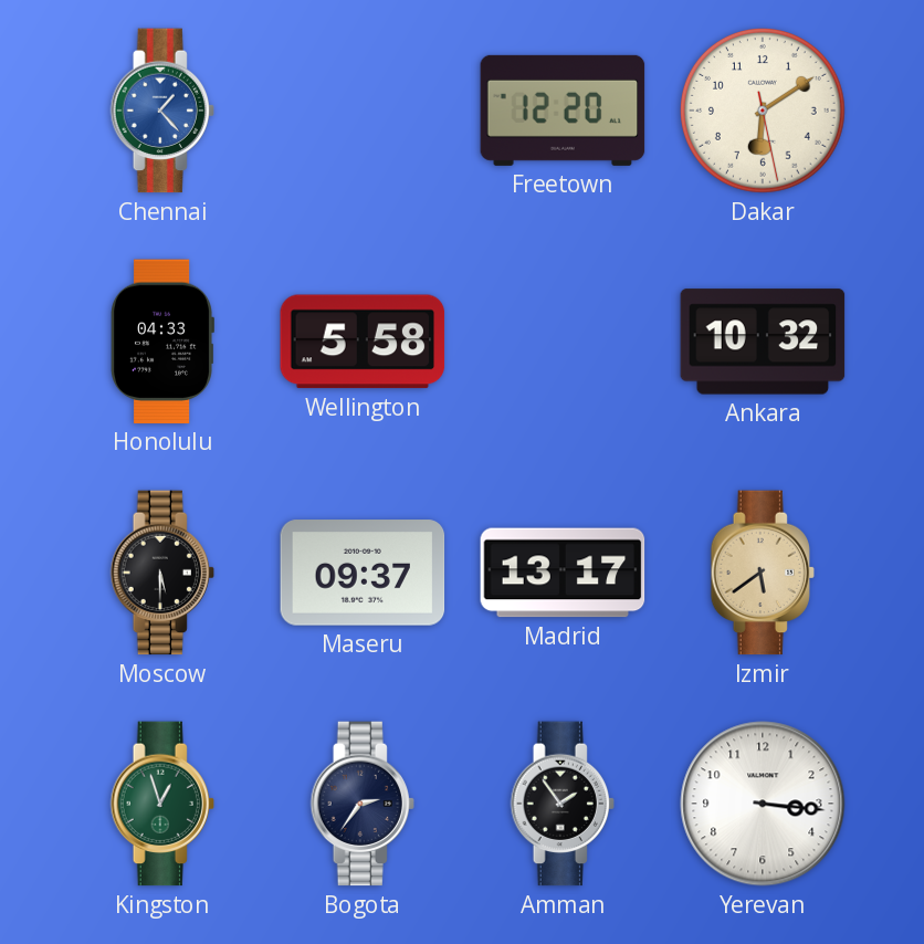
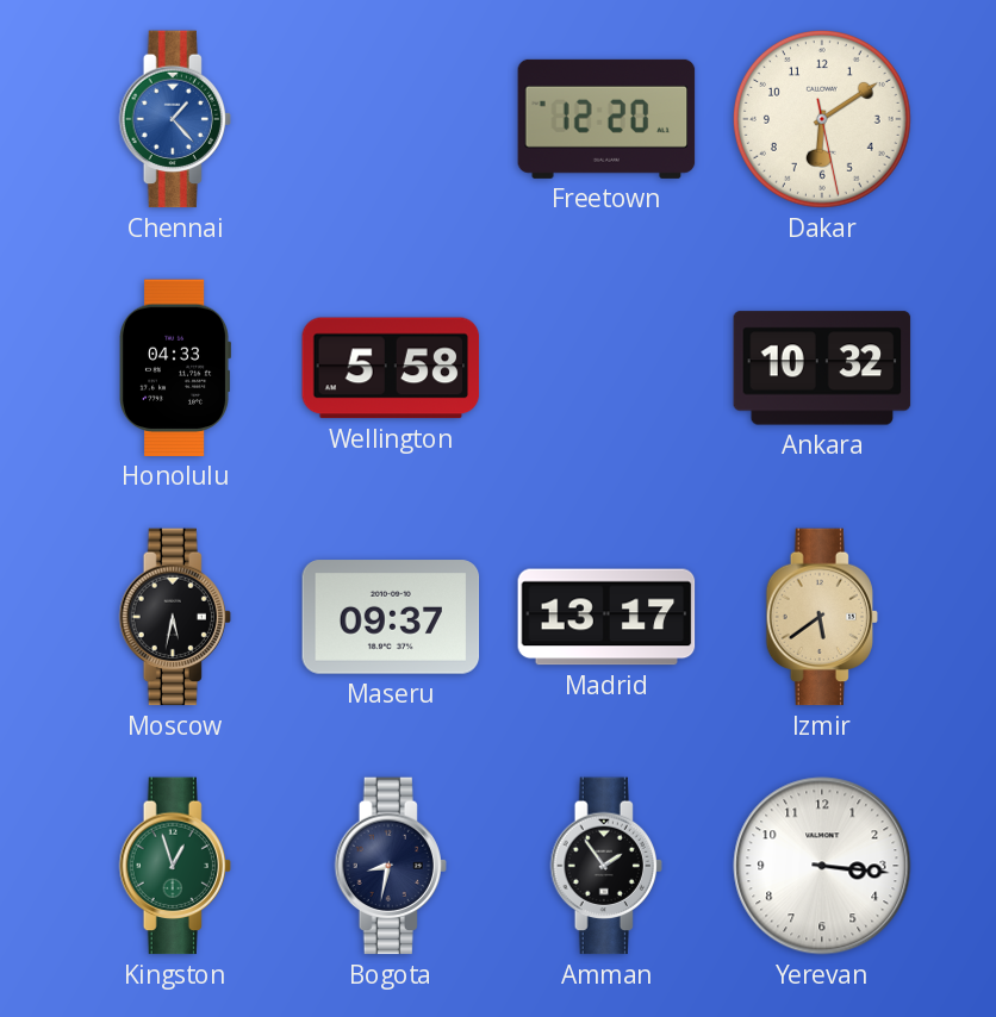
Moscow: 5:30 -> 5:32
Bogota: 2:36 -> 8:32
